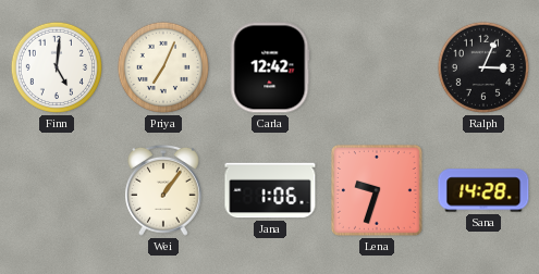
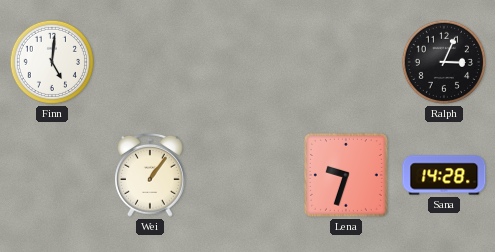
Priya: 7:04 -> none
Carla: 12:42 -> none
Jana: 1:06 -> none
